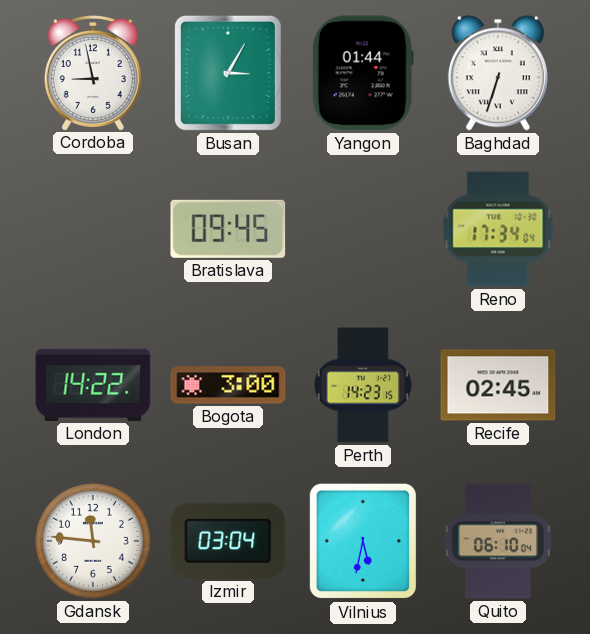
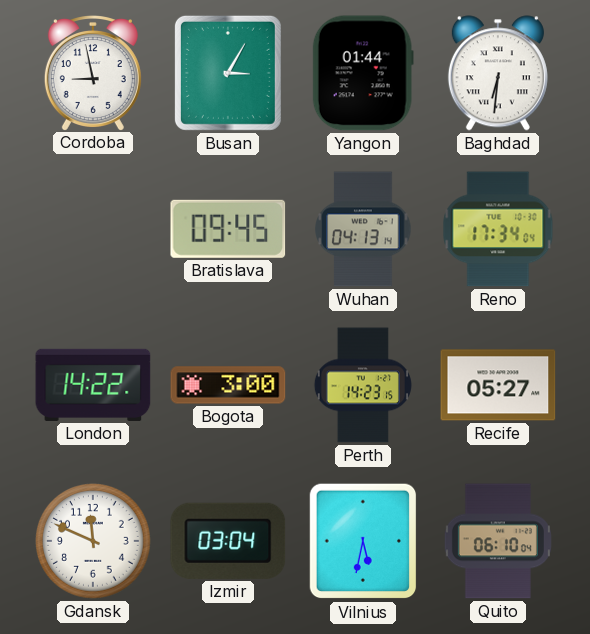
Baghdad: 6:33 -> 6:31
Wuhan: none -> 04:13
Recife: 02:45 -> 05:27
Gdansk: 11:46 -> 11:49
